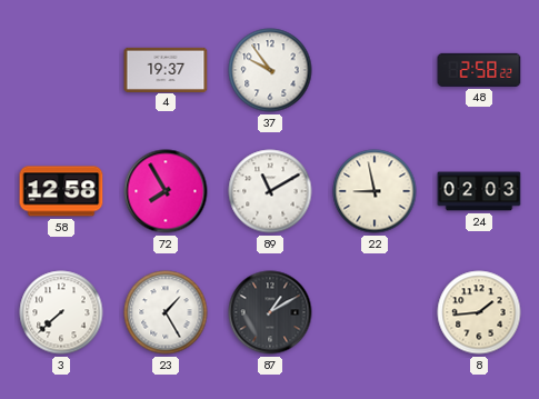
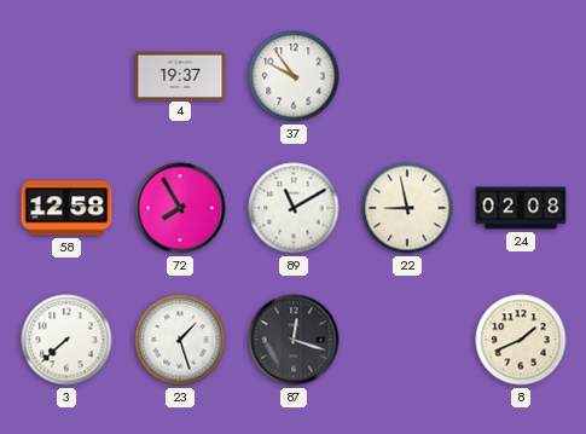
48: 2:58 -> none
24: 02:03 -> 02:08
23: 1:25 -> 1:27
87: 1:10 -> 12:18
8: 1:44 -> 1:41
